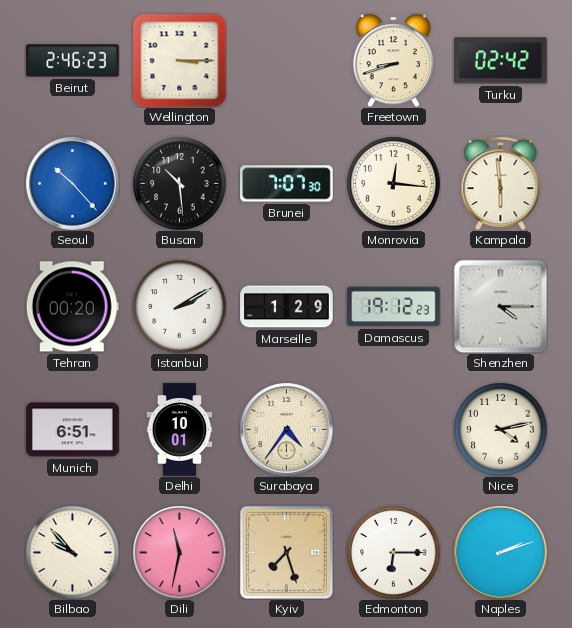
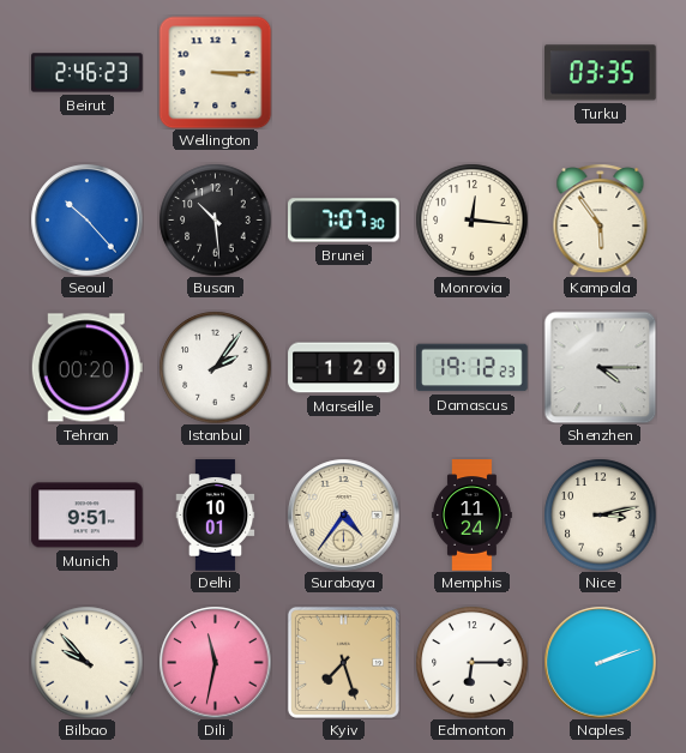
Freetown: 8:42 -> none
Turku: 02:42 -> 03:35
Kampala: 5:59 -> 5:54
Istanbul: 2:10 -> 2:06
Munich: 6:51 -> 9:51
Memphis: none -> 11:24
Nice: 4:13 -> 3:13
